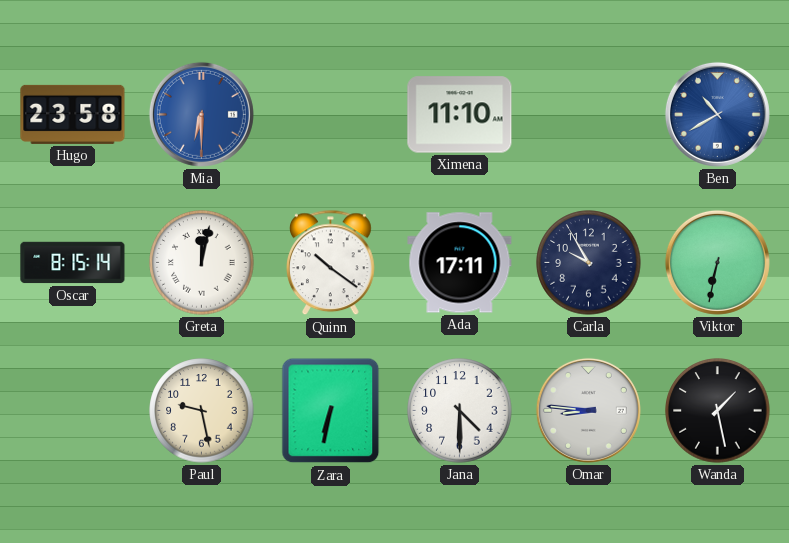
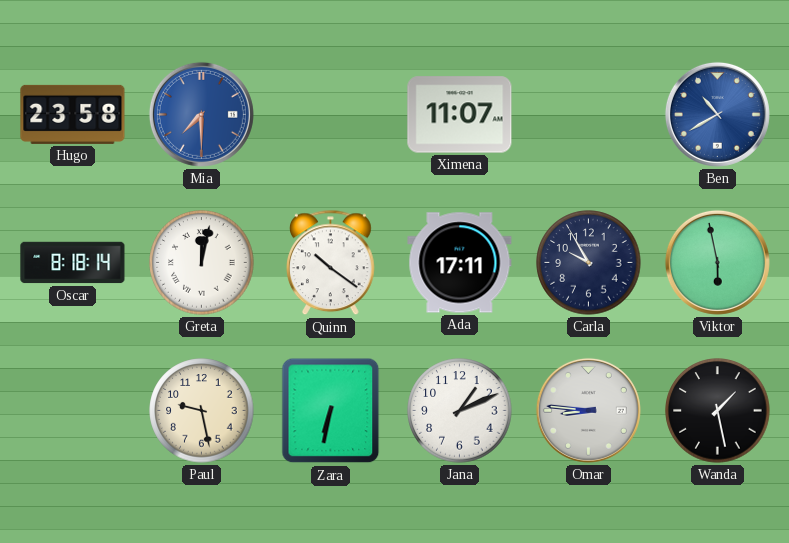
Mia: 6:30 -> 7:30
Ximena: 11:10 -> 11:07
Oscar: 8:15 -> 8:18
Viktor: 6:32 -> 5:58
Jana: 4:30 -> 1:11
